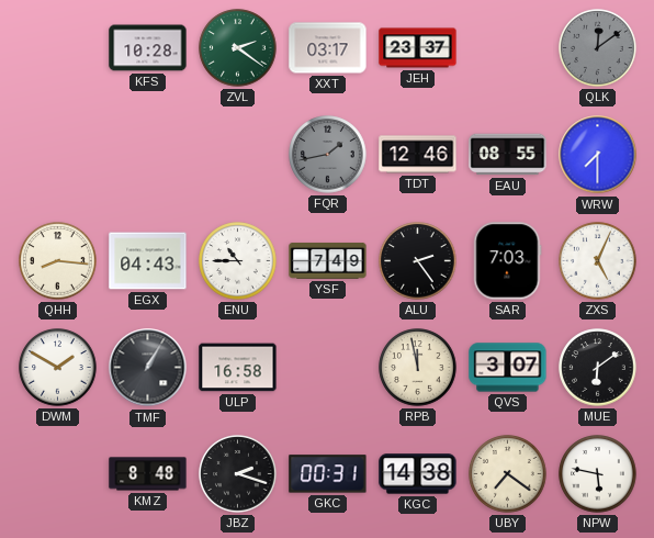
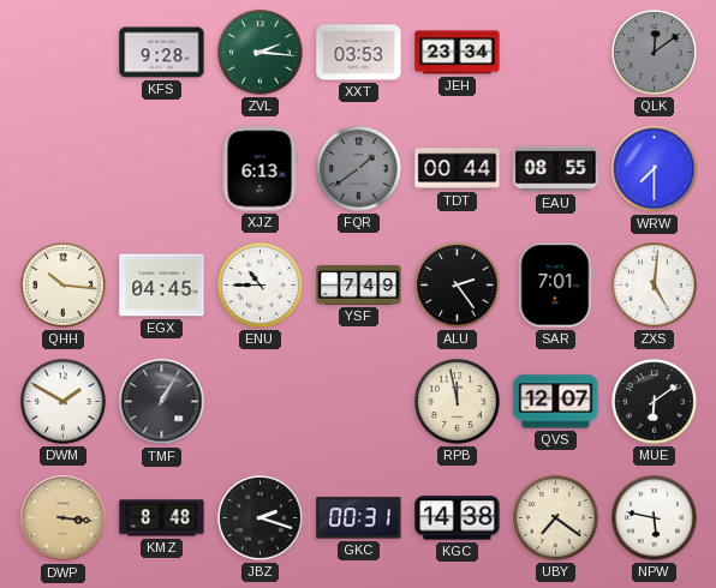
KFS: 10:28 -> 9:28
ZVL: 2:21 -> 2:16
XXT: 03:17 -> 03:53
JEH: 23:37 -> 23:34
XJZ: none -> 6:13
FQR: 1:43 -> 1:39
TDT: 12:46 -> 00:44
QHH: 8:16 -> 10:16
EGX: 04:43 -> 04:45
SAR: 7:03 -> 7:01
ZXS: 5:04 -> 5:01
ULP: 16:58 -> none
QVS: 3:07 -> 12:07
DWP: none -> 3:16
